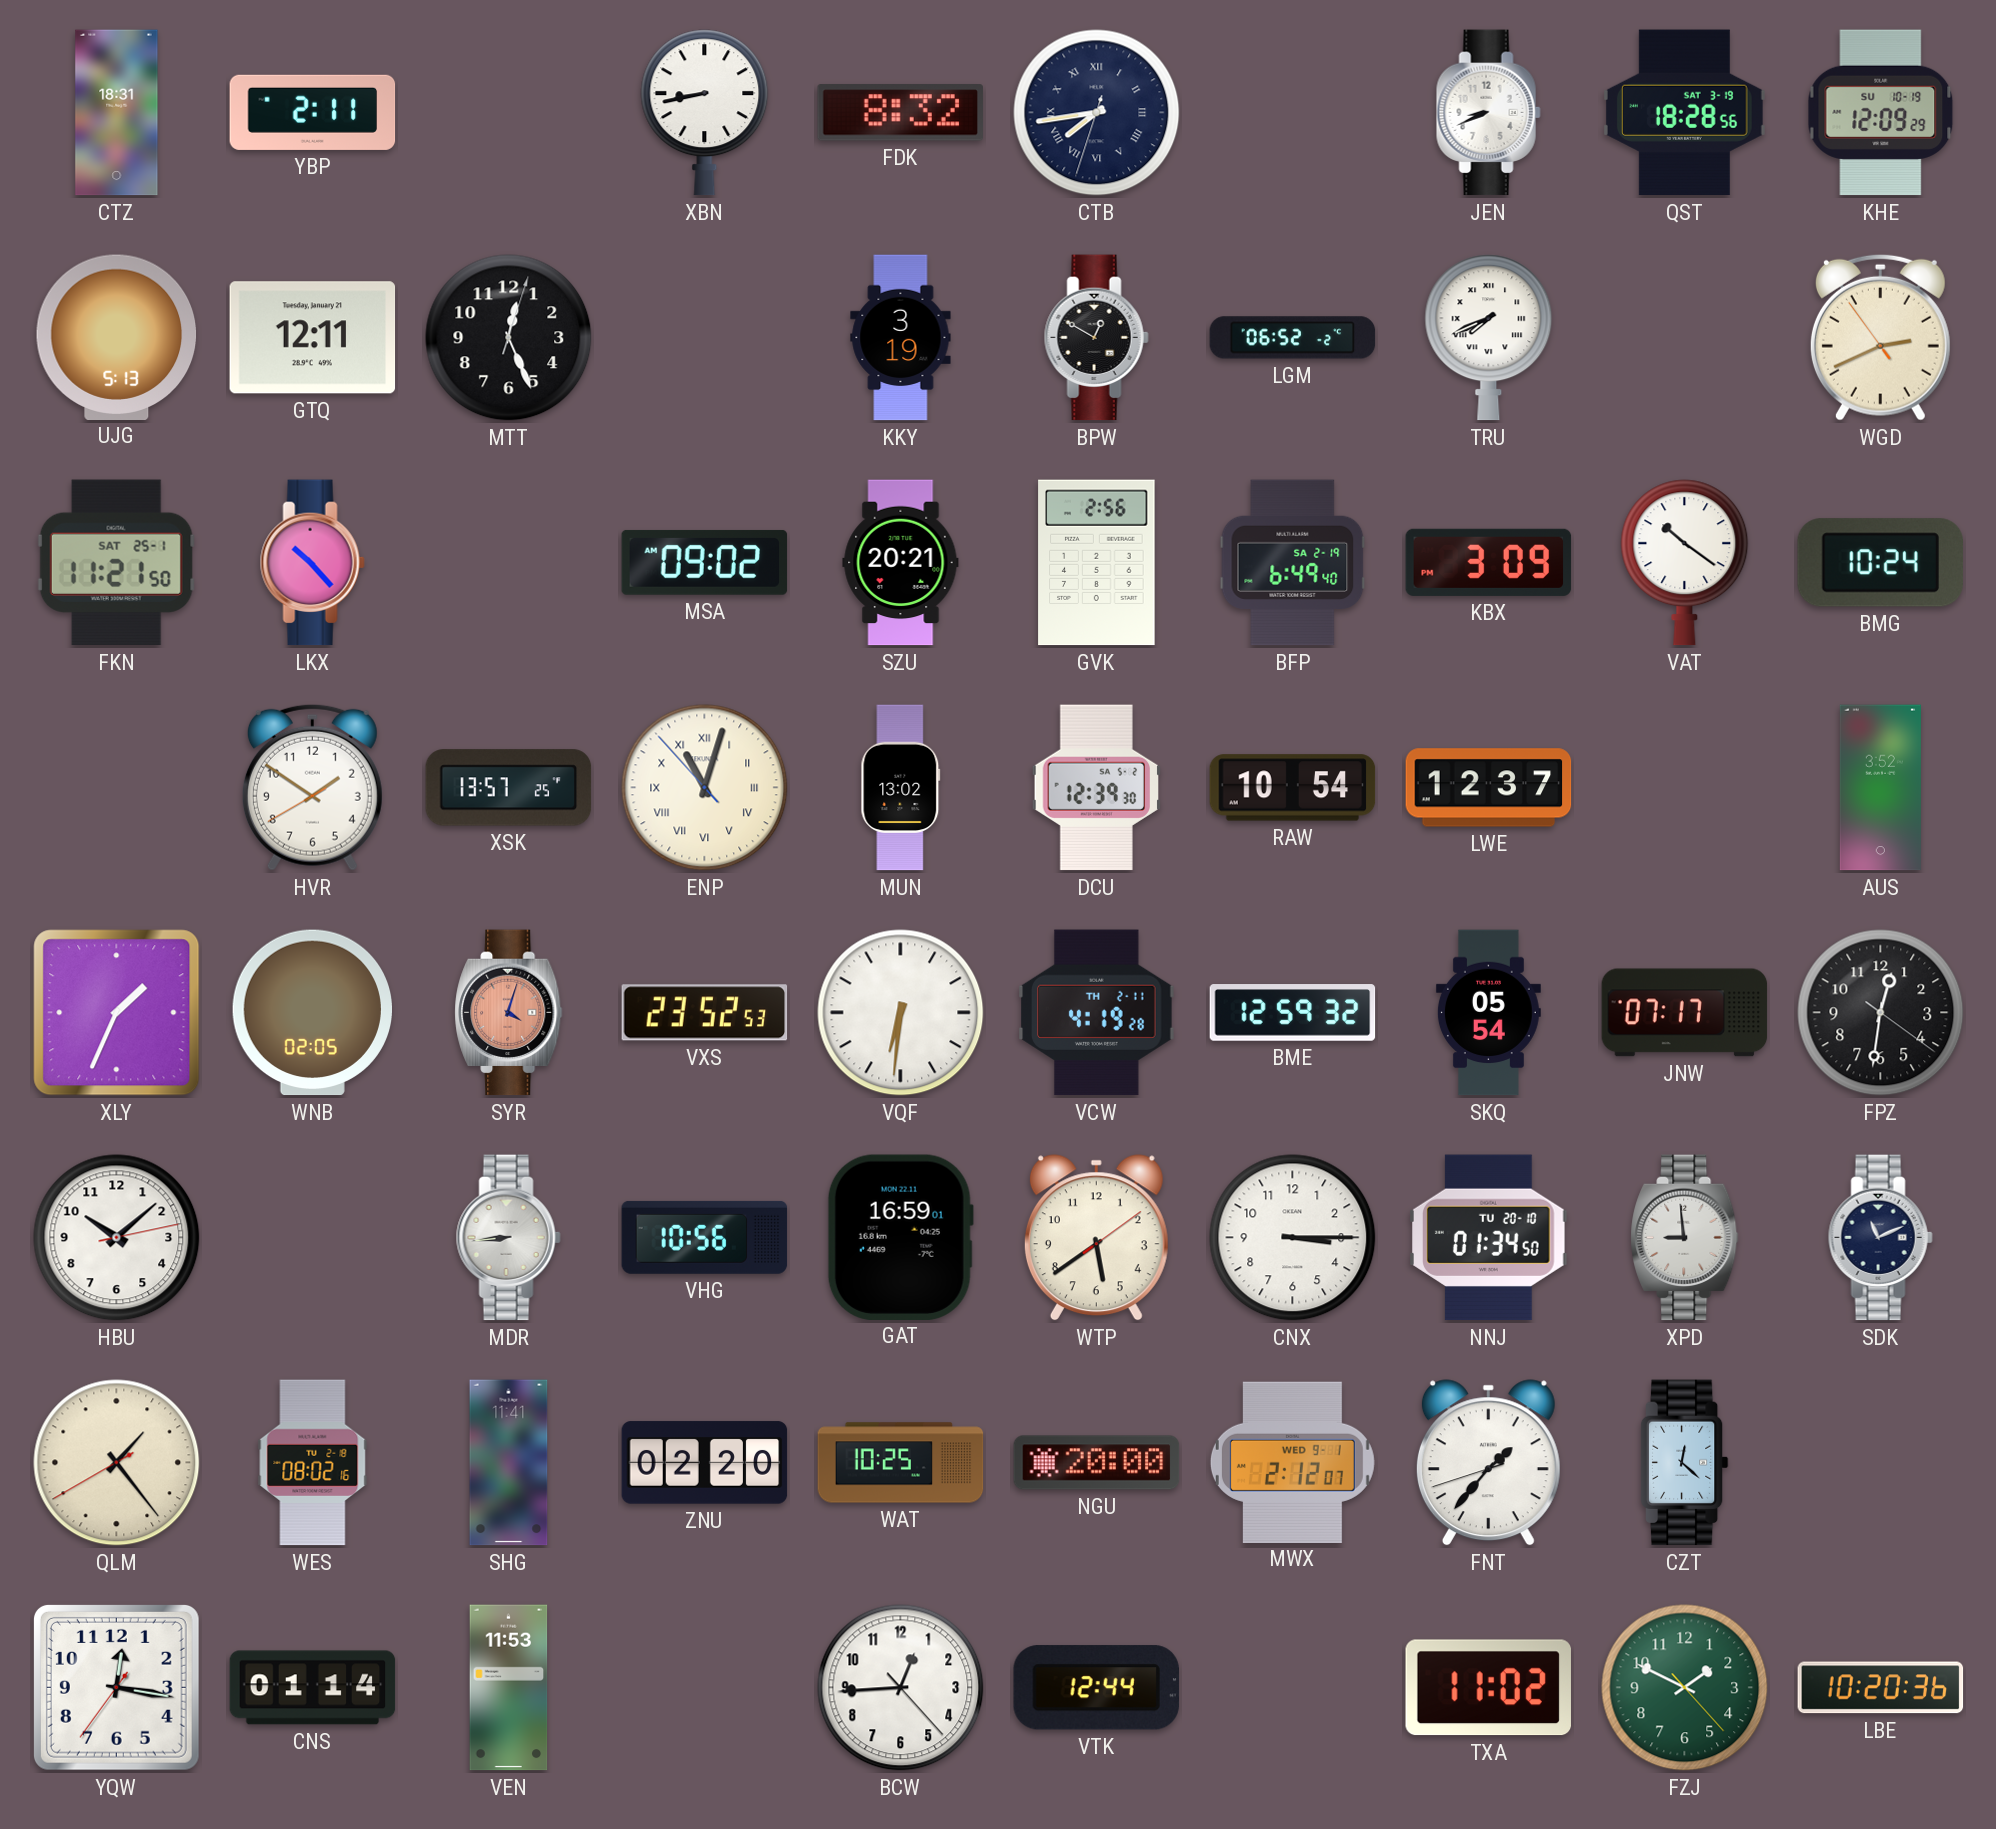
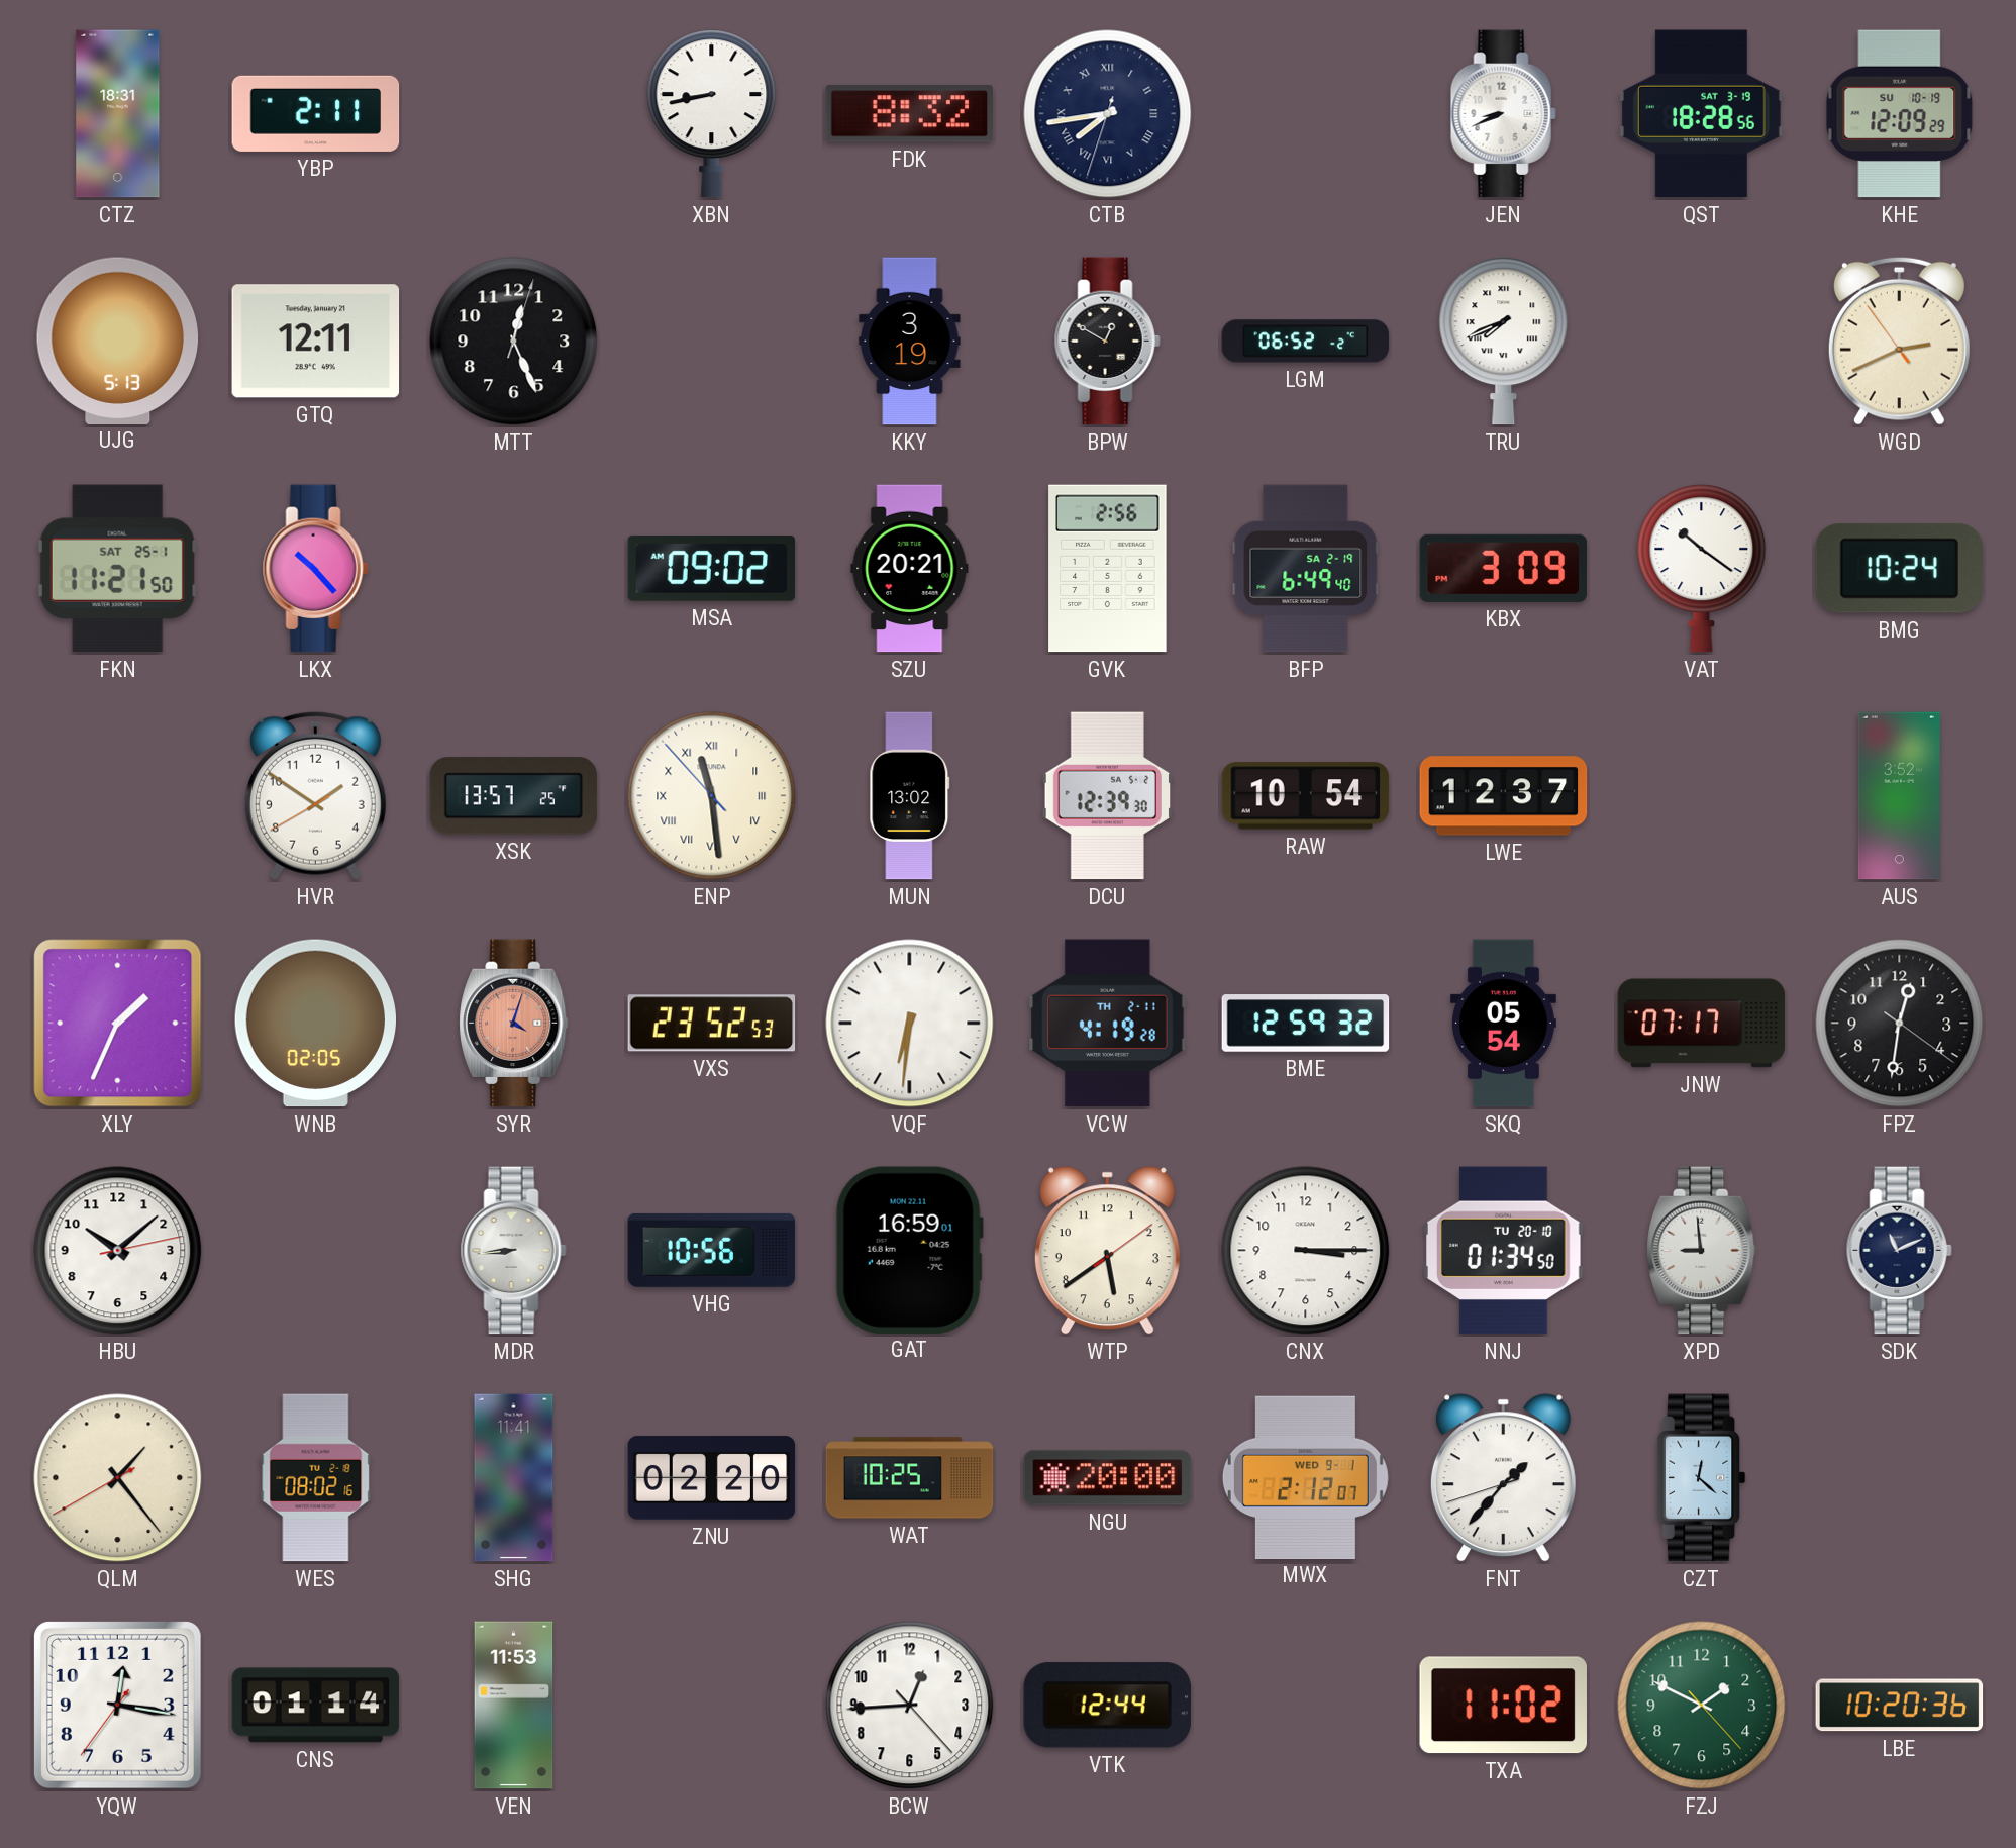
ENP: 11:02 -> 11:28
